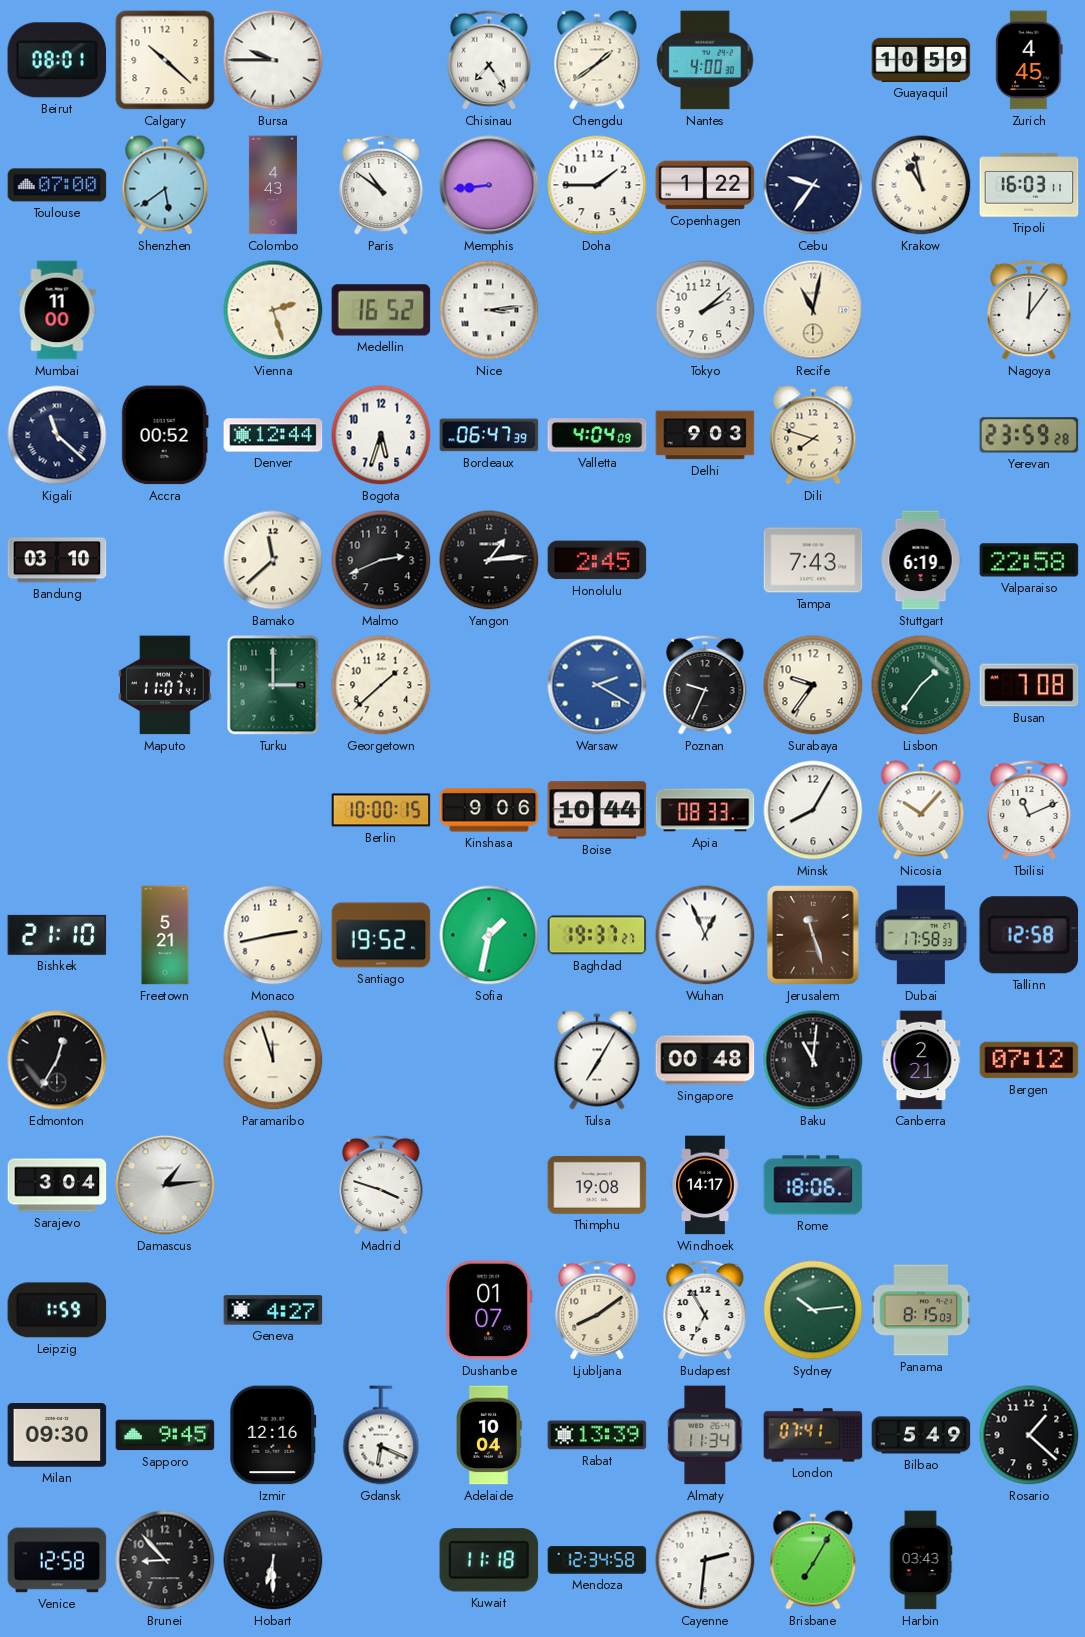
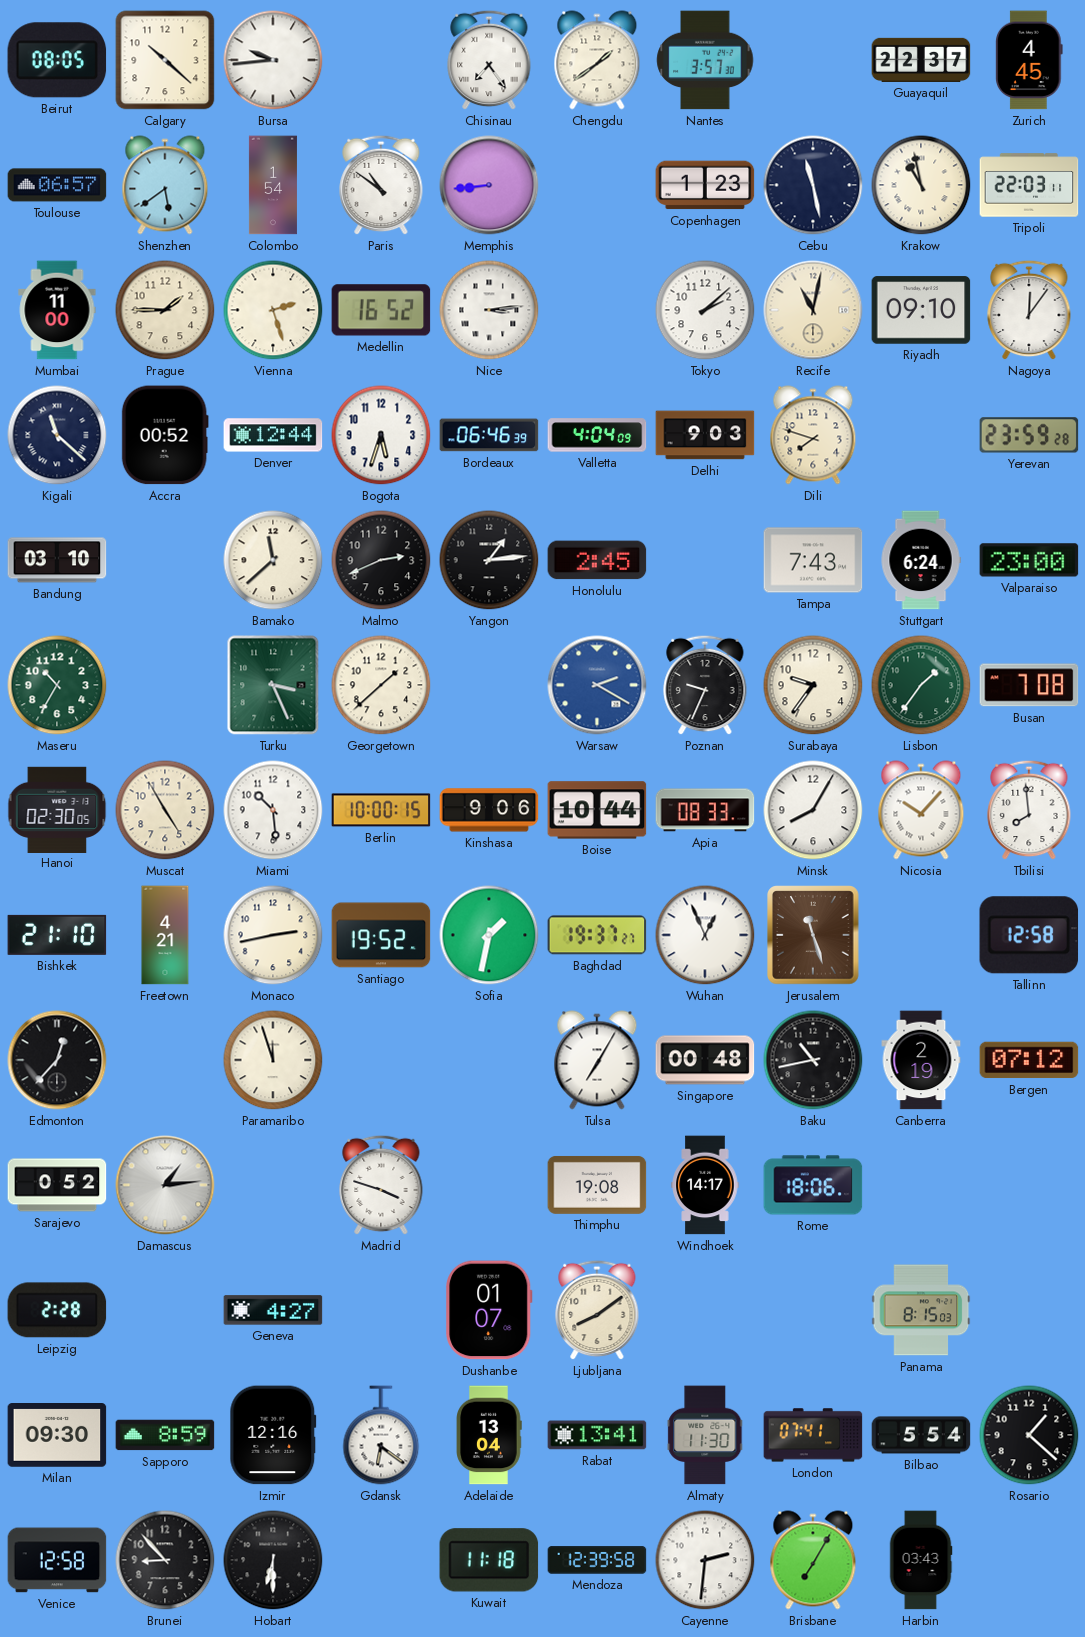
Beirut: 08:01 -> 08:05
Bursa: 9:45 -> 9:44
Nantes: 4:00 -> 3:57
Guayaquil: 10:59 -> 22:37
Toulouse: 07:00 -> 06:57
Colombo: 4:43 -> 1:54
Doha: 1:45 -> none
Copenhagen: 1:22 -> 1:23
Cebu: 9:36 -> 11:28
Tripoli: 16:03 -> 22:03
Prague: none -> 1:45
Riyadh: none -> 09:10
Bordeaux: 06:47 -> 06:46
Stuttgart: 6:19 -> 6:24
Valparaiso: 22:58 -> 23:00
Maseru: none -> 10:35
Maputo: 11:07 -> none
Turku: 3:00 -> 3:26
Hanoi: none -> 02:30
Muscat: none -> 4:55
Miami: none -> 10:29
Tbilisi: 11:11 -> 7:59
Freetown: 5:21 -> 4:21
Dubai: 17:58 -> none
Edmonton: 12:35 -> 12:37
Baku: 11:01 -> 10:43
Canberra: 2:21 -> 2:19
Sarajevo: 3:04 -> 0:52
Leipzig: 1:59 -> 2:28
Budapest: 6:55 -> none
Sydney: 10:14 -> none
Sapporo: 9:45 -> 8:59
Gdansk: 6:19 -> 6:21
Adelaide: 10:04 -> 13:04
Rabat: 13:39 -> 13:41
Almaty: 11:34 -> 11:30
Bilbao: 5:49 -> 5:54
Mendoza: 12:34 -> 12:39
